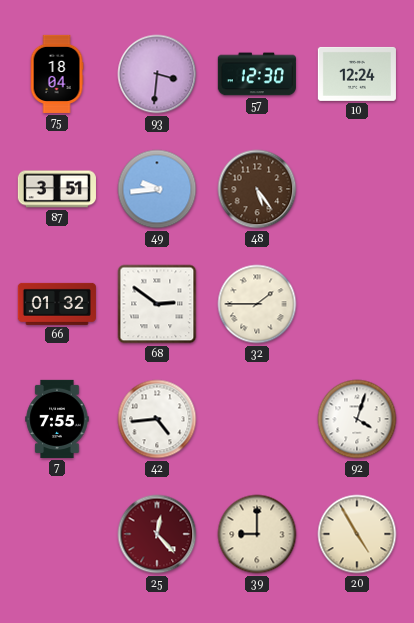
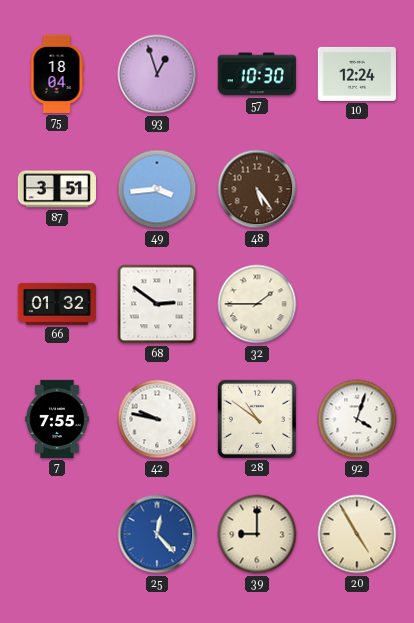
93: 3:31 -> 12:57
57: 12:30 -> 10:30
49: 9:44 -> 3:44
42: 4:44 -> 9:47
28: none -> 10:51
25 dial: burgundy -> blue
